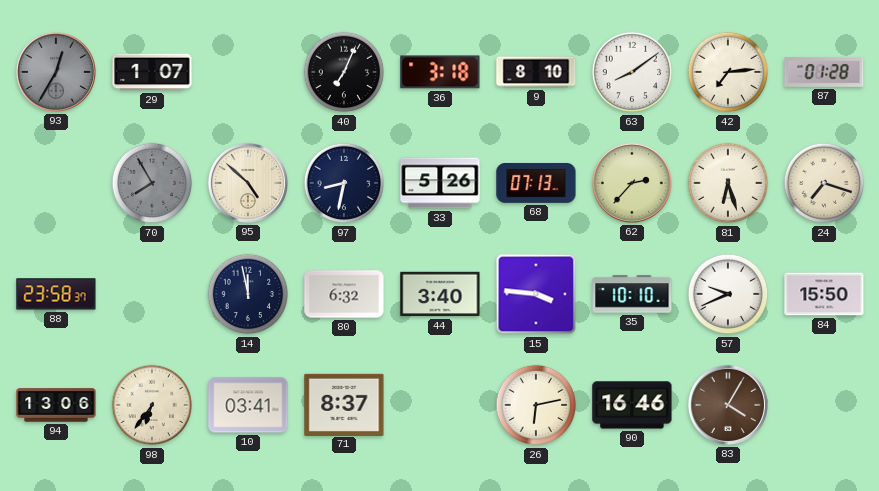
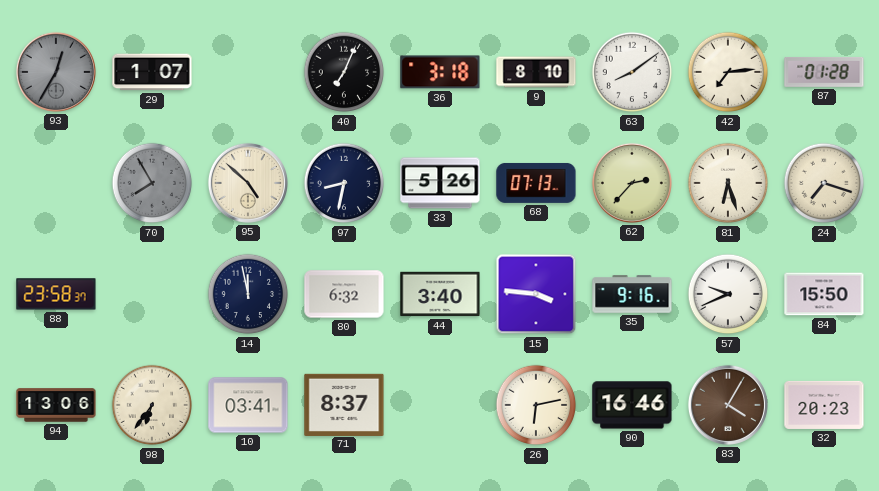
35: 10:10 -> 9:16
32: none -> 20:23
